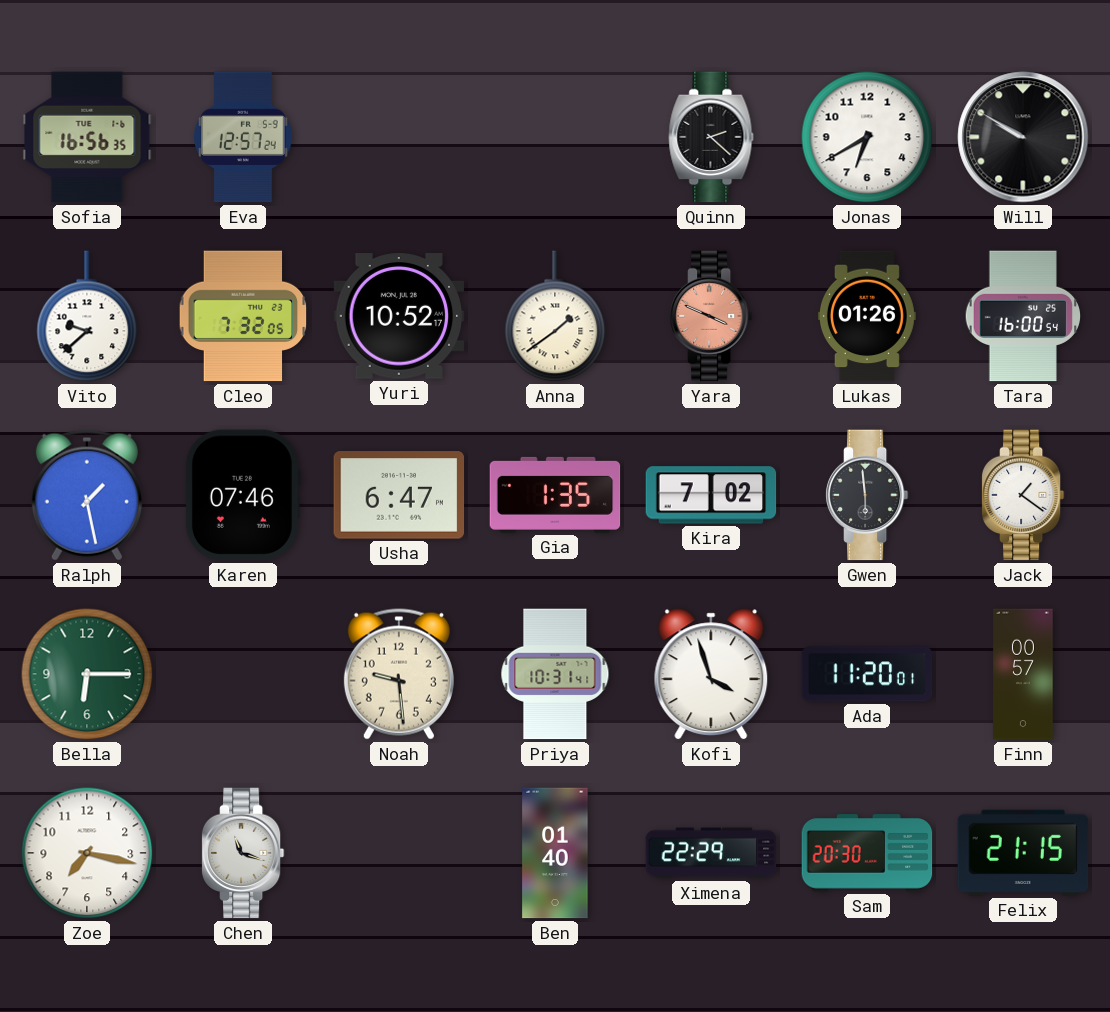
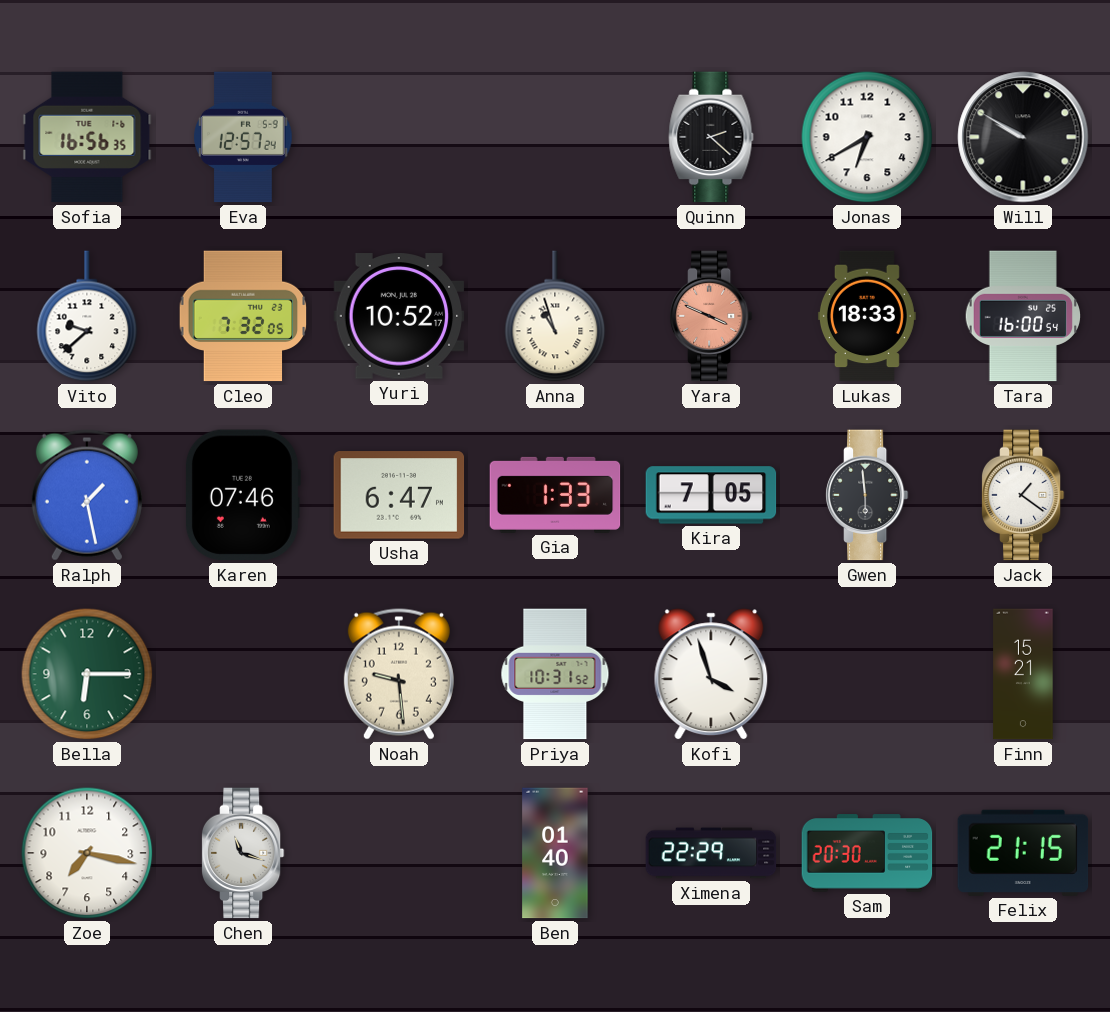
Anna: 1:39 -> 10:57
Lukas: 01:26 -> 18:33
Gia: 1:35 -> 1:33
Kira: 7:02 -> 7:05
Priya: 10:31:41 -> 10:31:52
Ada: 11:20 -> none
Finn: 00:57 -> 15:21
